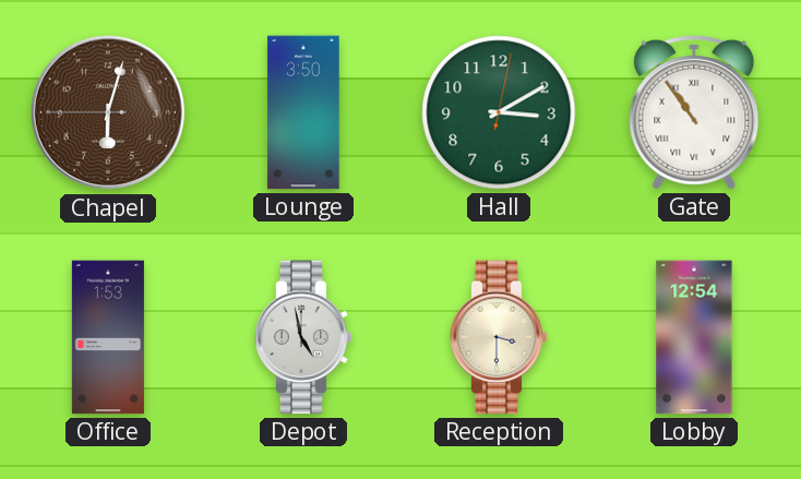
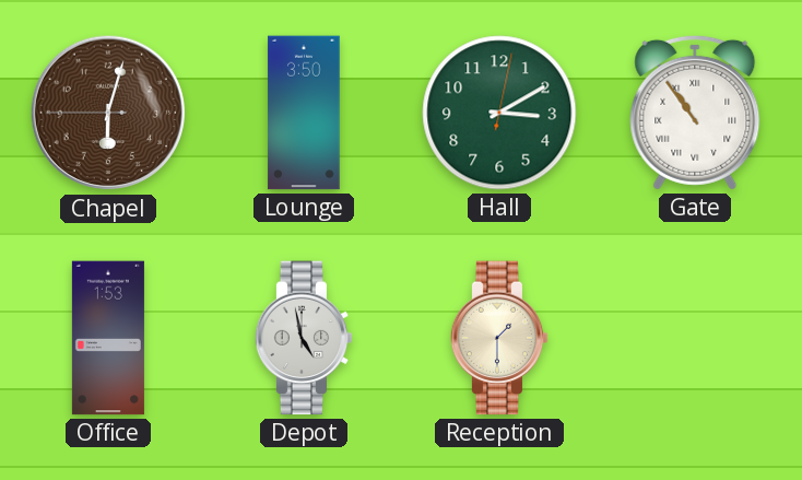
Reception: 3:30 -> 1:30
Lobby: 12:54 -> none
